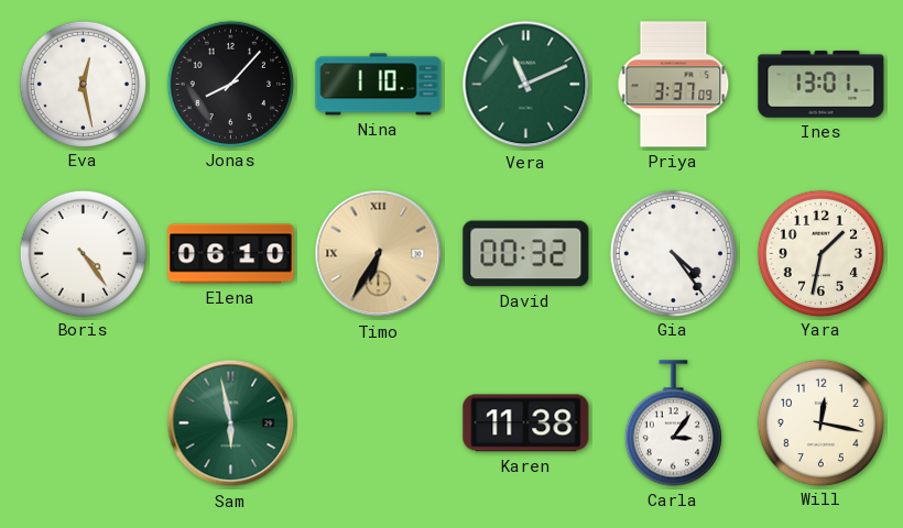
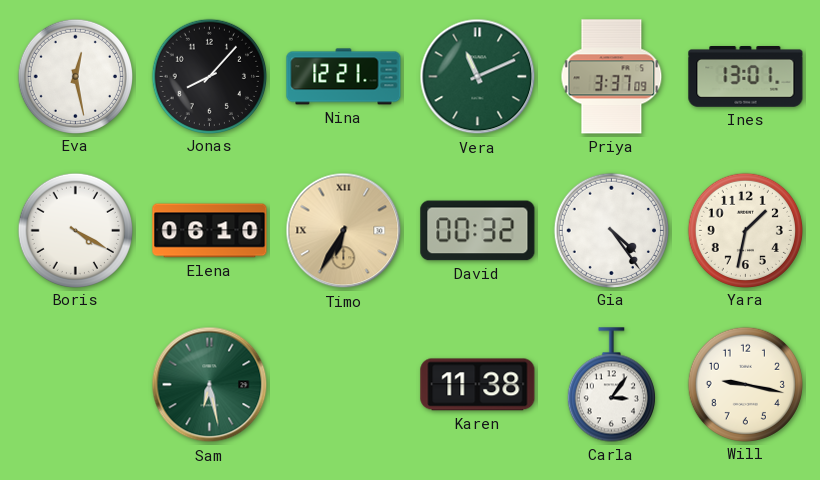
Nina: 1:10 -> 12:21
Boris: 4:24 -> 4:20
Sam: 5:58 -> 6:28
Will: 12:17 -> 9:17
